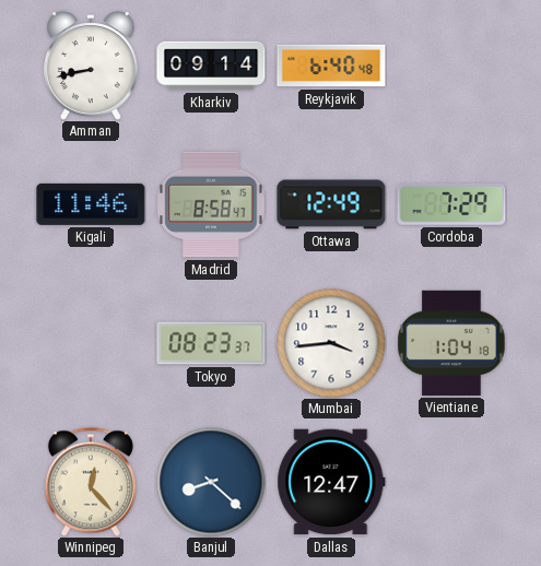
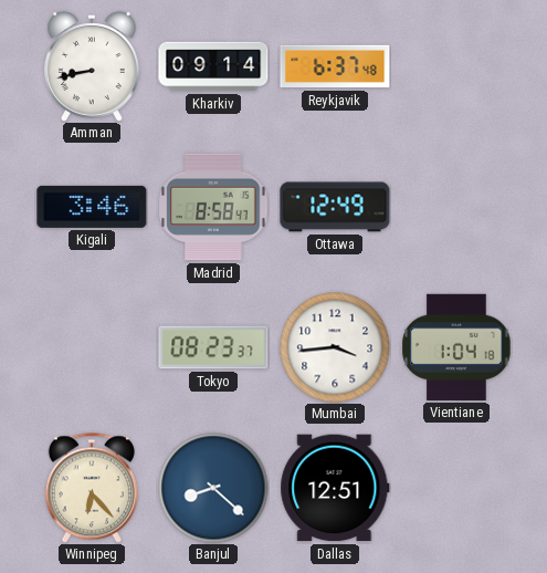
Reykjavik: 6:40 -> 6:37
Kigali: 11:46 -> 3:46
Cordoba: 7:29 -> none
Winnipeg: 12:23 -> 6:23
Dallas: 12:47 -> 12:51
